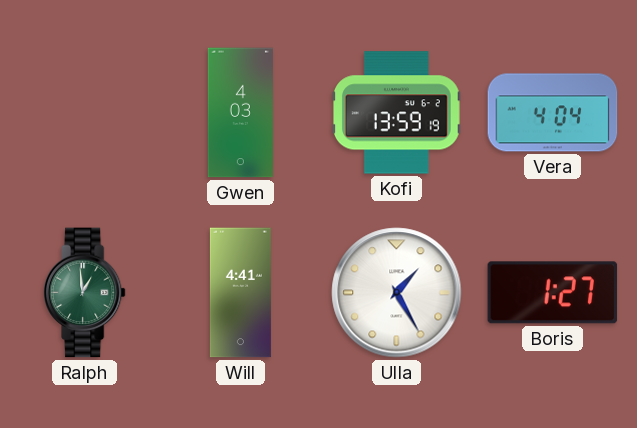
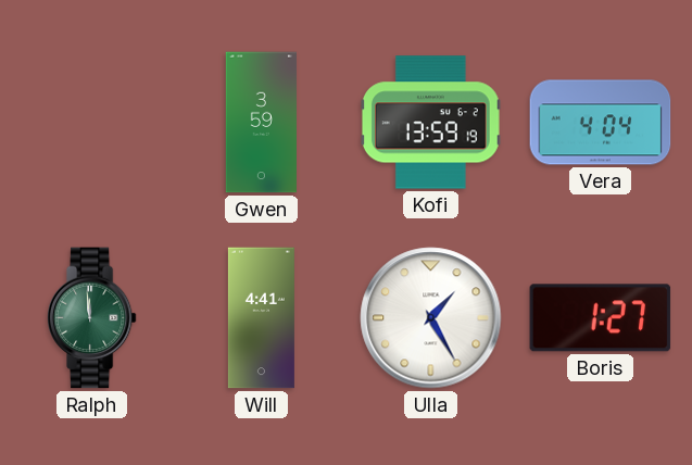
Gwen: 4:03 -> 3:59
Ralph: 12:59 -> 11:59
